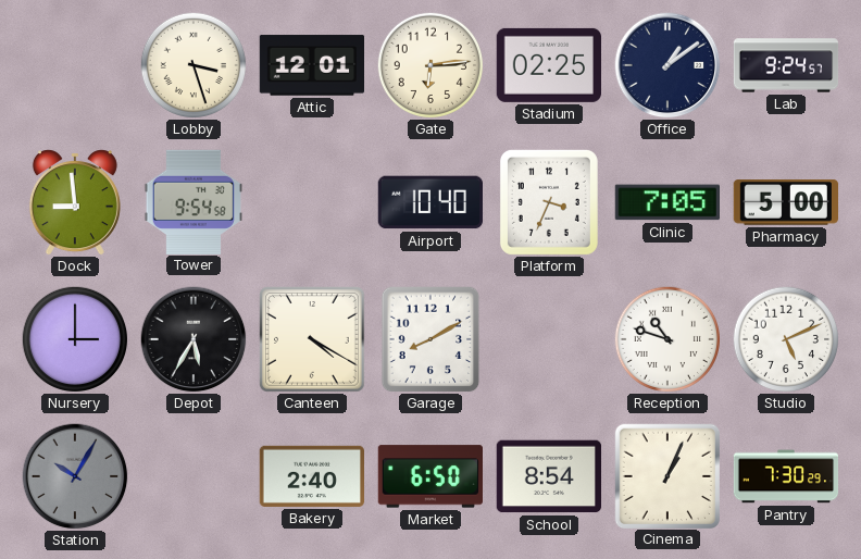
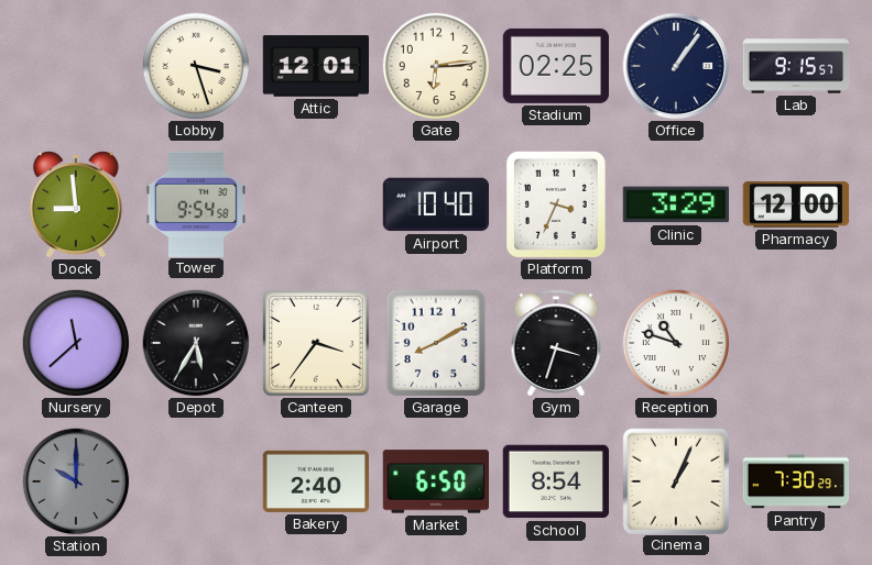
Office: 1:09 -> 1:06
Lab: 9:24 -> 9:15
Clinic: 7:05 -> 3:29
Pharmacy: 5:00 -> 12:00
Nursery: 3:00 -> 11:38
Canteen: 4:20 -> 3:36
Gym: none -> 3:33
Studio: 5:11 -> none
Station: 10:05 -> 10:00
